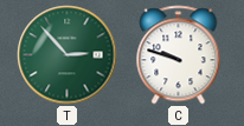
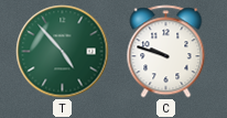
T: 2:53 -> 4:53
